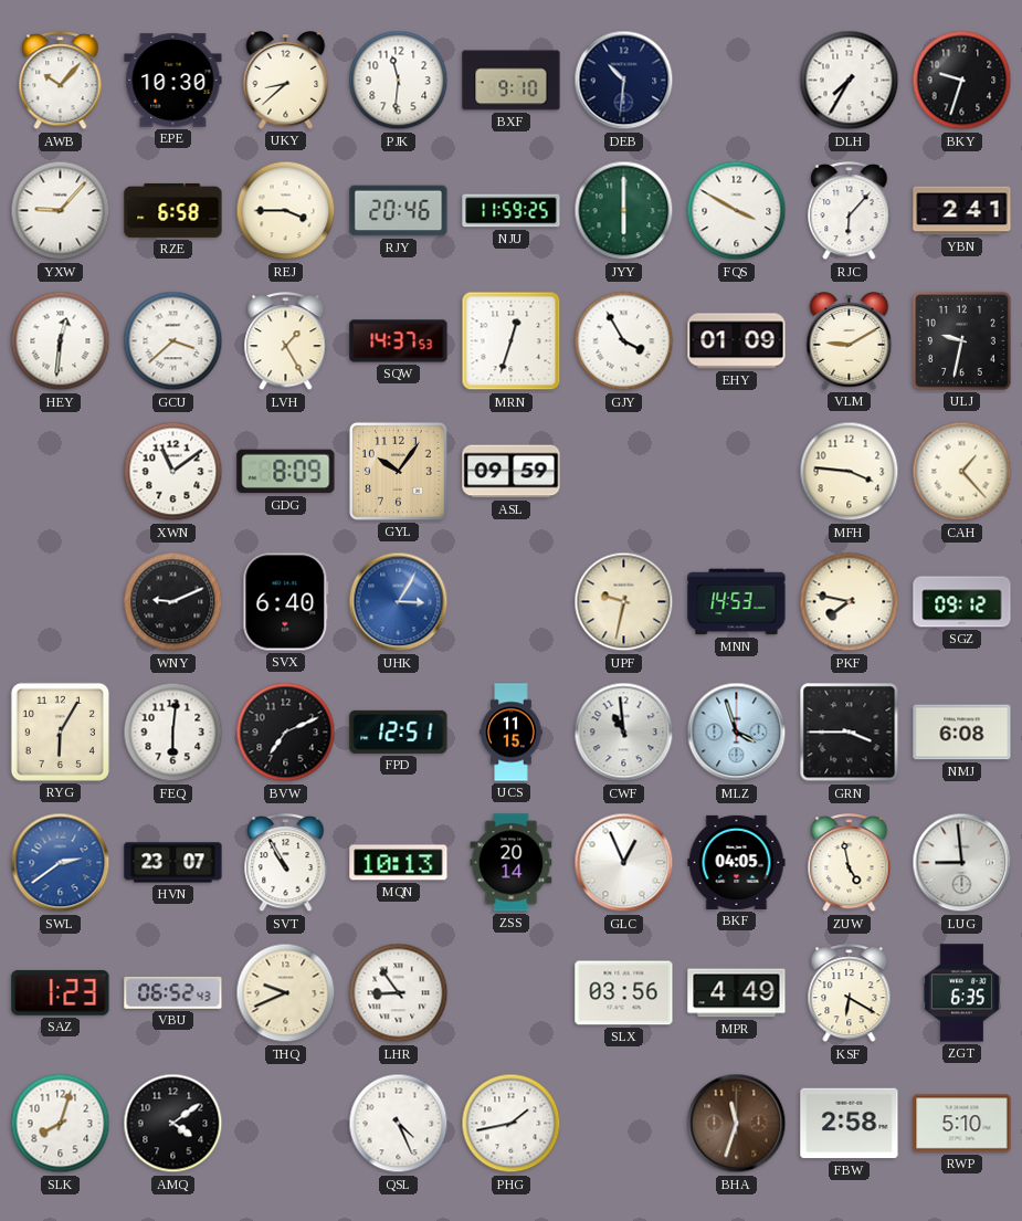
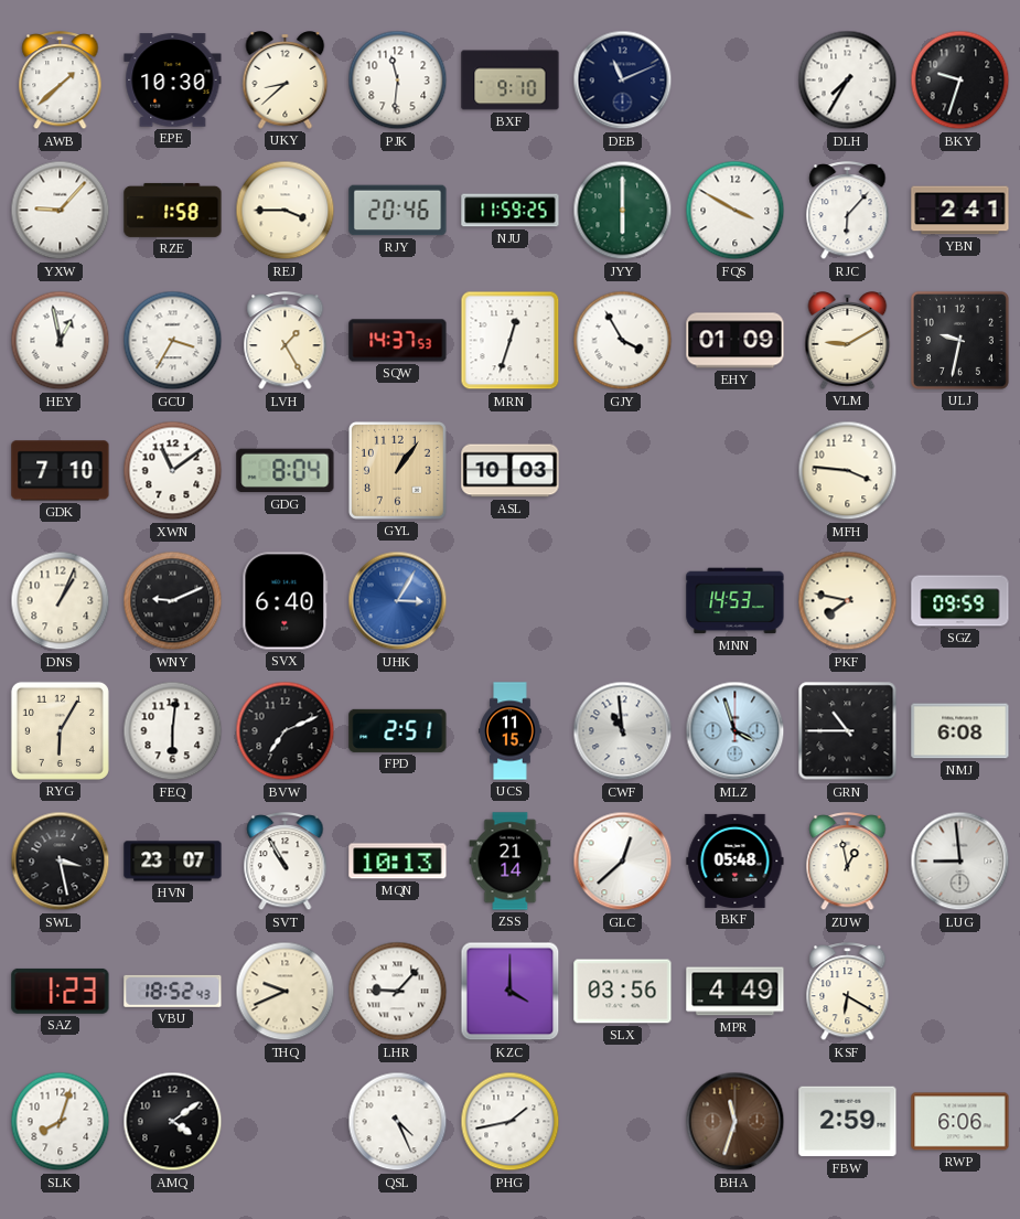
AWB: 10:07 -> 1:38
DEB: 10:31 -> 11:11
RZE: 6:58 -> 1:58
HEY: 12:31 -> 12:58
GCU: 3:38 -> 3:35
GDK: none -> 7:10
GDG: 8:09 -> 8:04
GYL: 10:06 -> 1:06
ASL: 09:59 -> 10:03
CAH: 1:23 -> none
DNS: none -> 1:04
UPF: 9:32 -> none
SGZ: 09:12 -> 09:59
FPD: 12:51 -> 2:51
GRN: 3:45 -> 10:45
SWL: 2:39 -> 3:28
SWL dial: blue -> black
ZSS: 20:14 -> 21:14
GLC: 12:56 -> 12:38
BKF: 04:05 -> 05:48
ZUW: 4:58 -> 12:58
VBU: 06:52 -> 18:52
LHR: 8:54 -> 9:07
KZC: none -> 4:00
ZGT: 6:35 -> none
FBW: 2:58 -> 2:59
RWP: 5:10 -> 6:06
